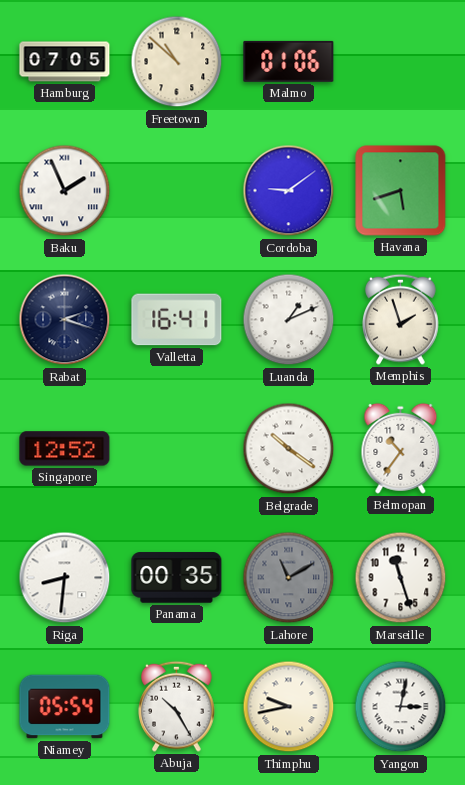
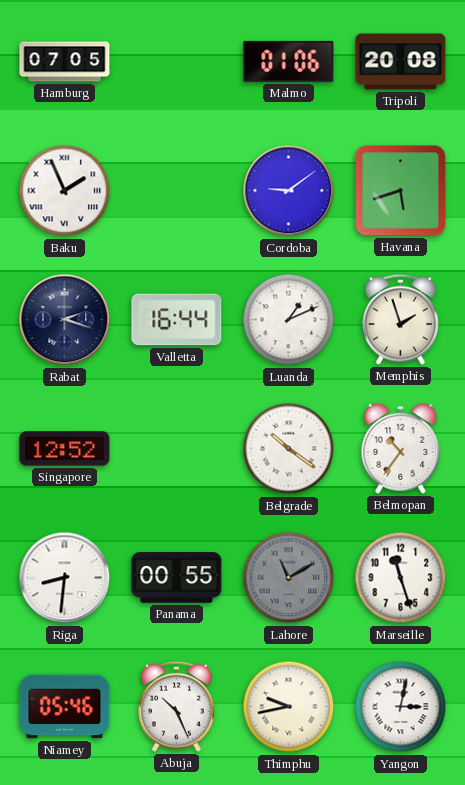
Freetown: 10:52 -> none
Tripoli: none -> 20:08
Valletta: 16:41 -> 16:44
Panama: 00:35 -> 00:55
Niamey: 05:54 -> 05:46
Abuja: 10:25 -> 10:26
